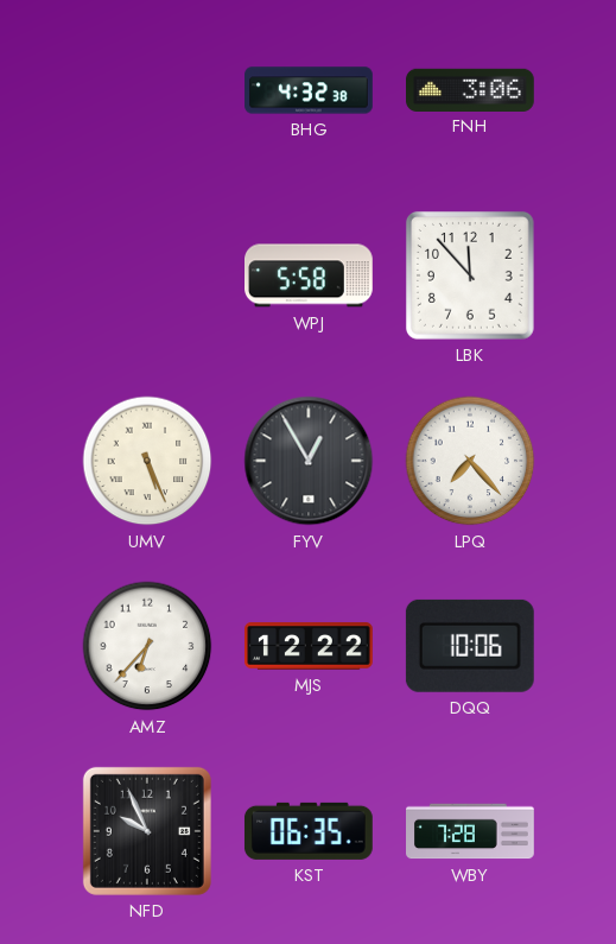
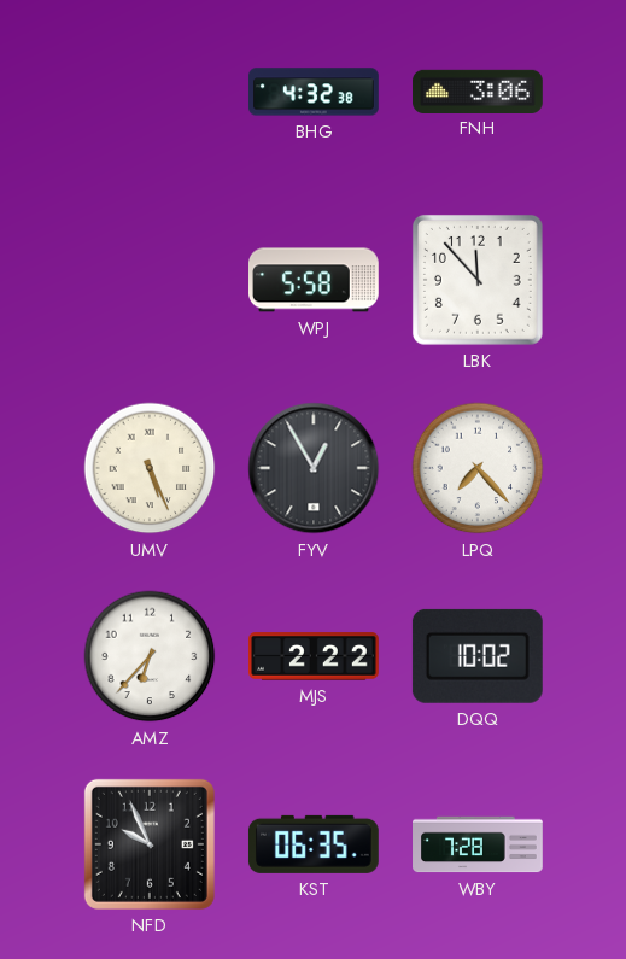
MJS: 12:22 -> 2:22
DQQ: 10:06 -> 10:02
